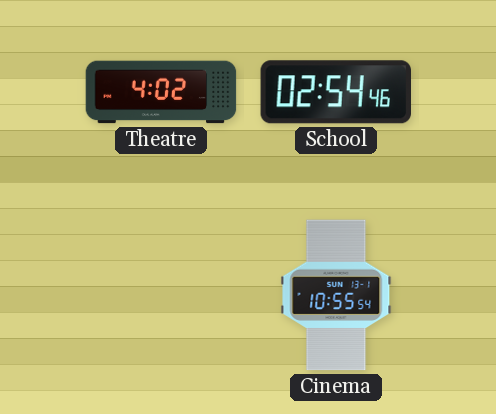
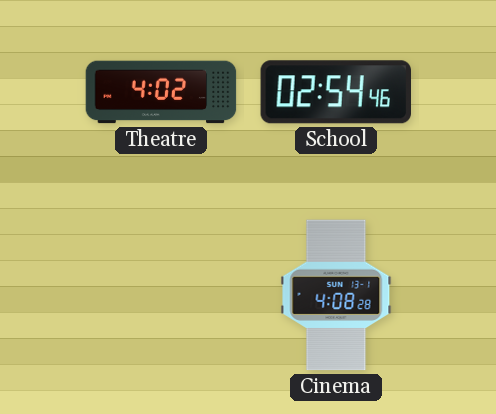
Cinema: 10:55 -> 4:08
